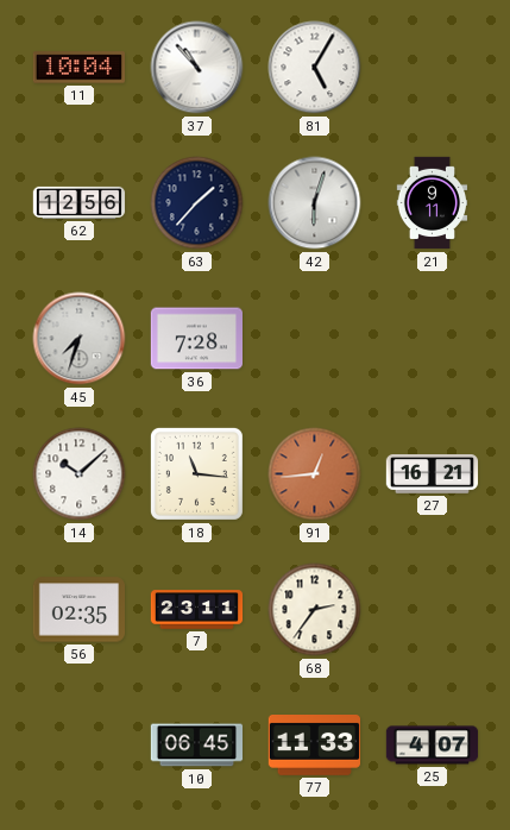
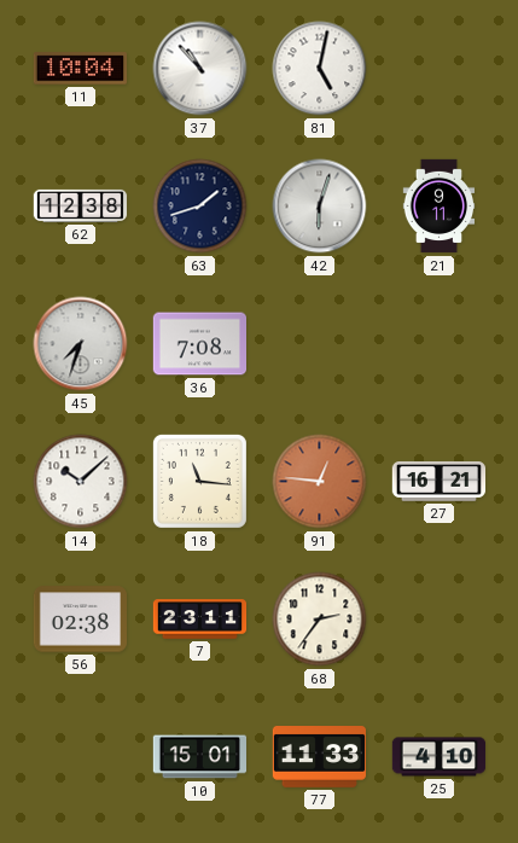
81: 5:05 -> 5:02
62: 12:56 -> 12:38
63: 1:37 -> 1:42
36: 7:28 -> 7:08
91: 12:44 -> 12:46
56: 02:35 -> 02:38
10: 06:45 -> 15:01
25: 4:07 -> 4:10
